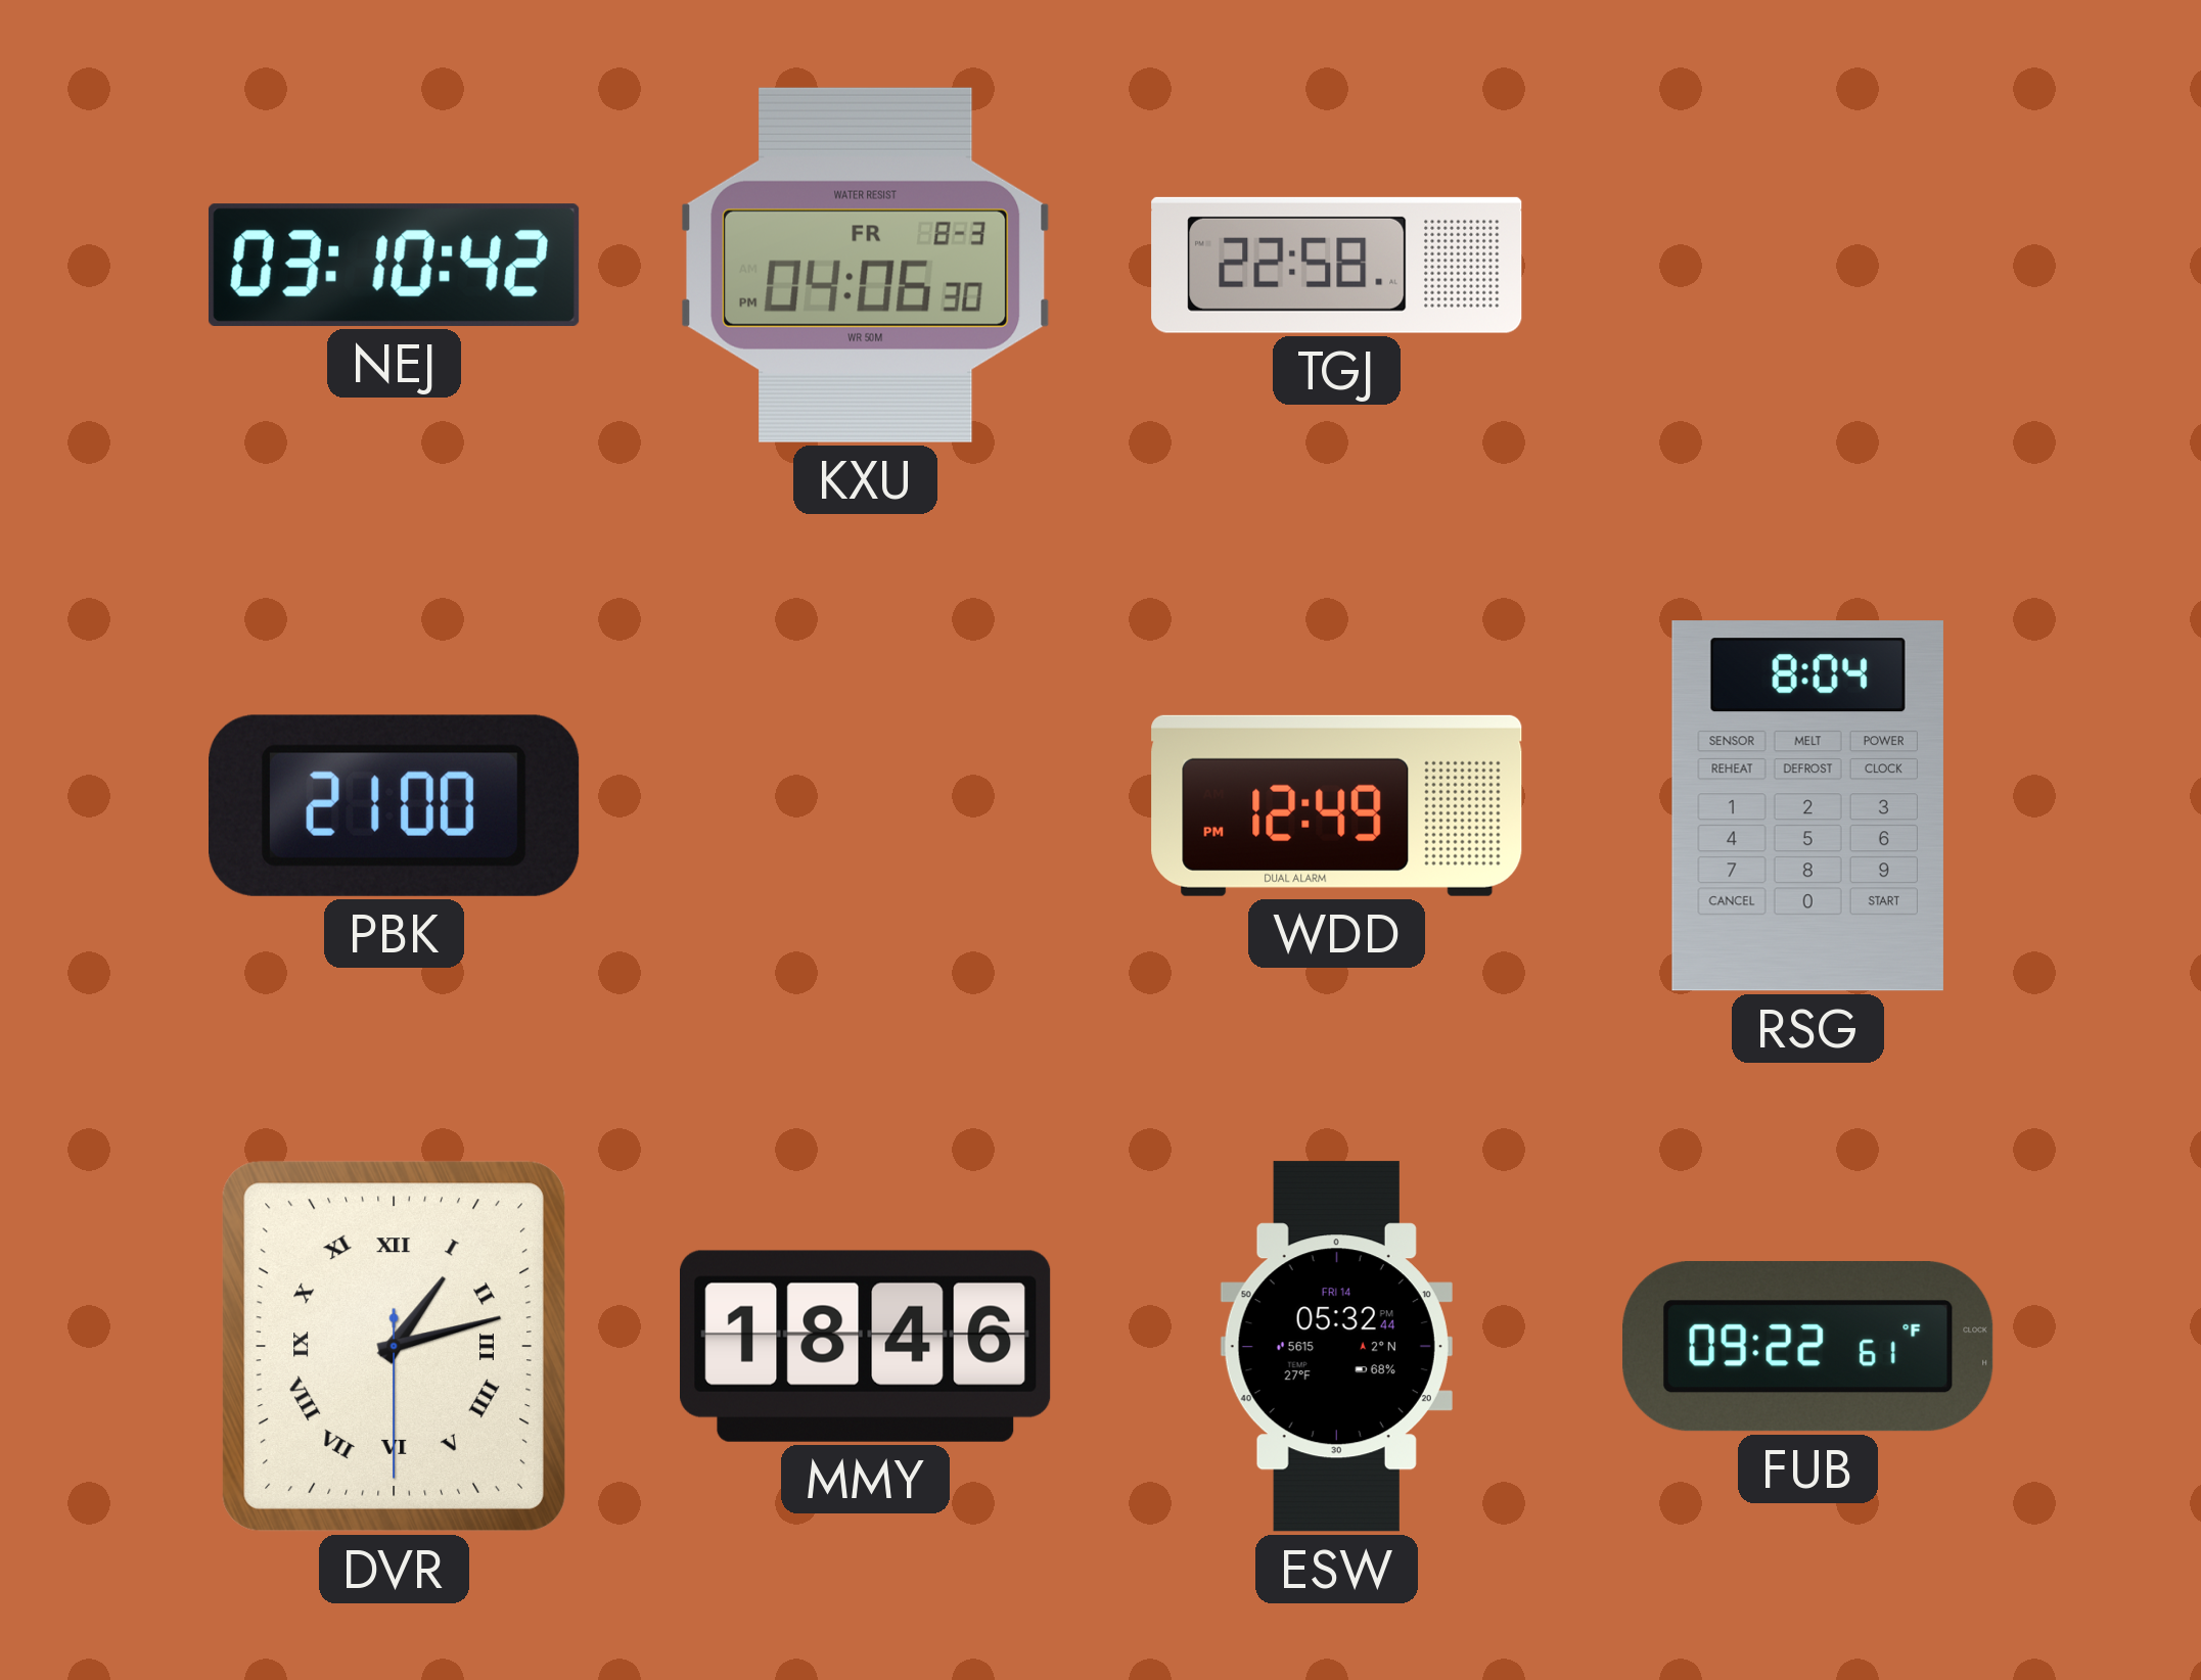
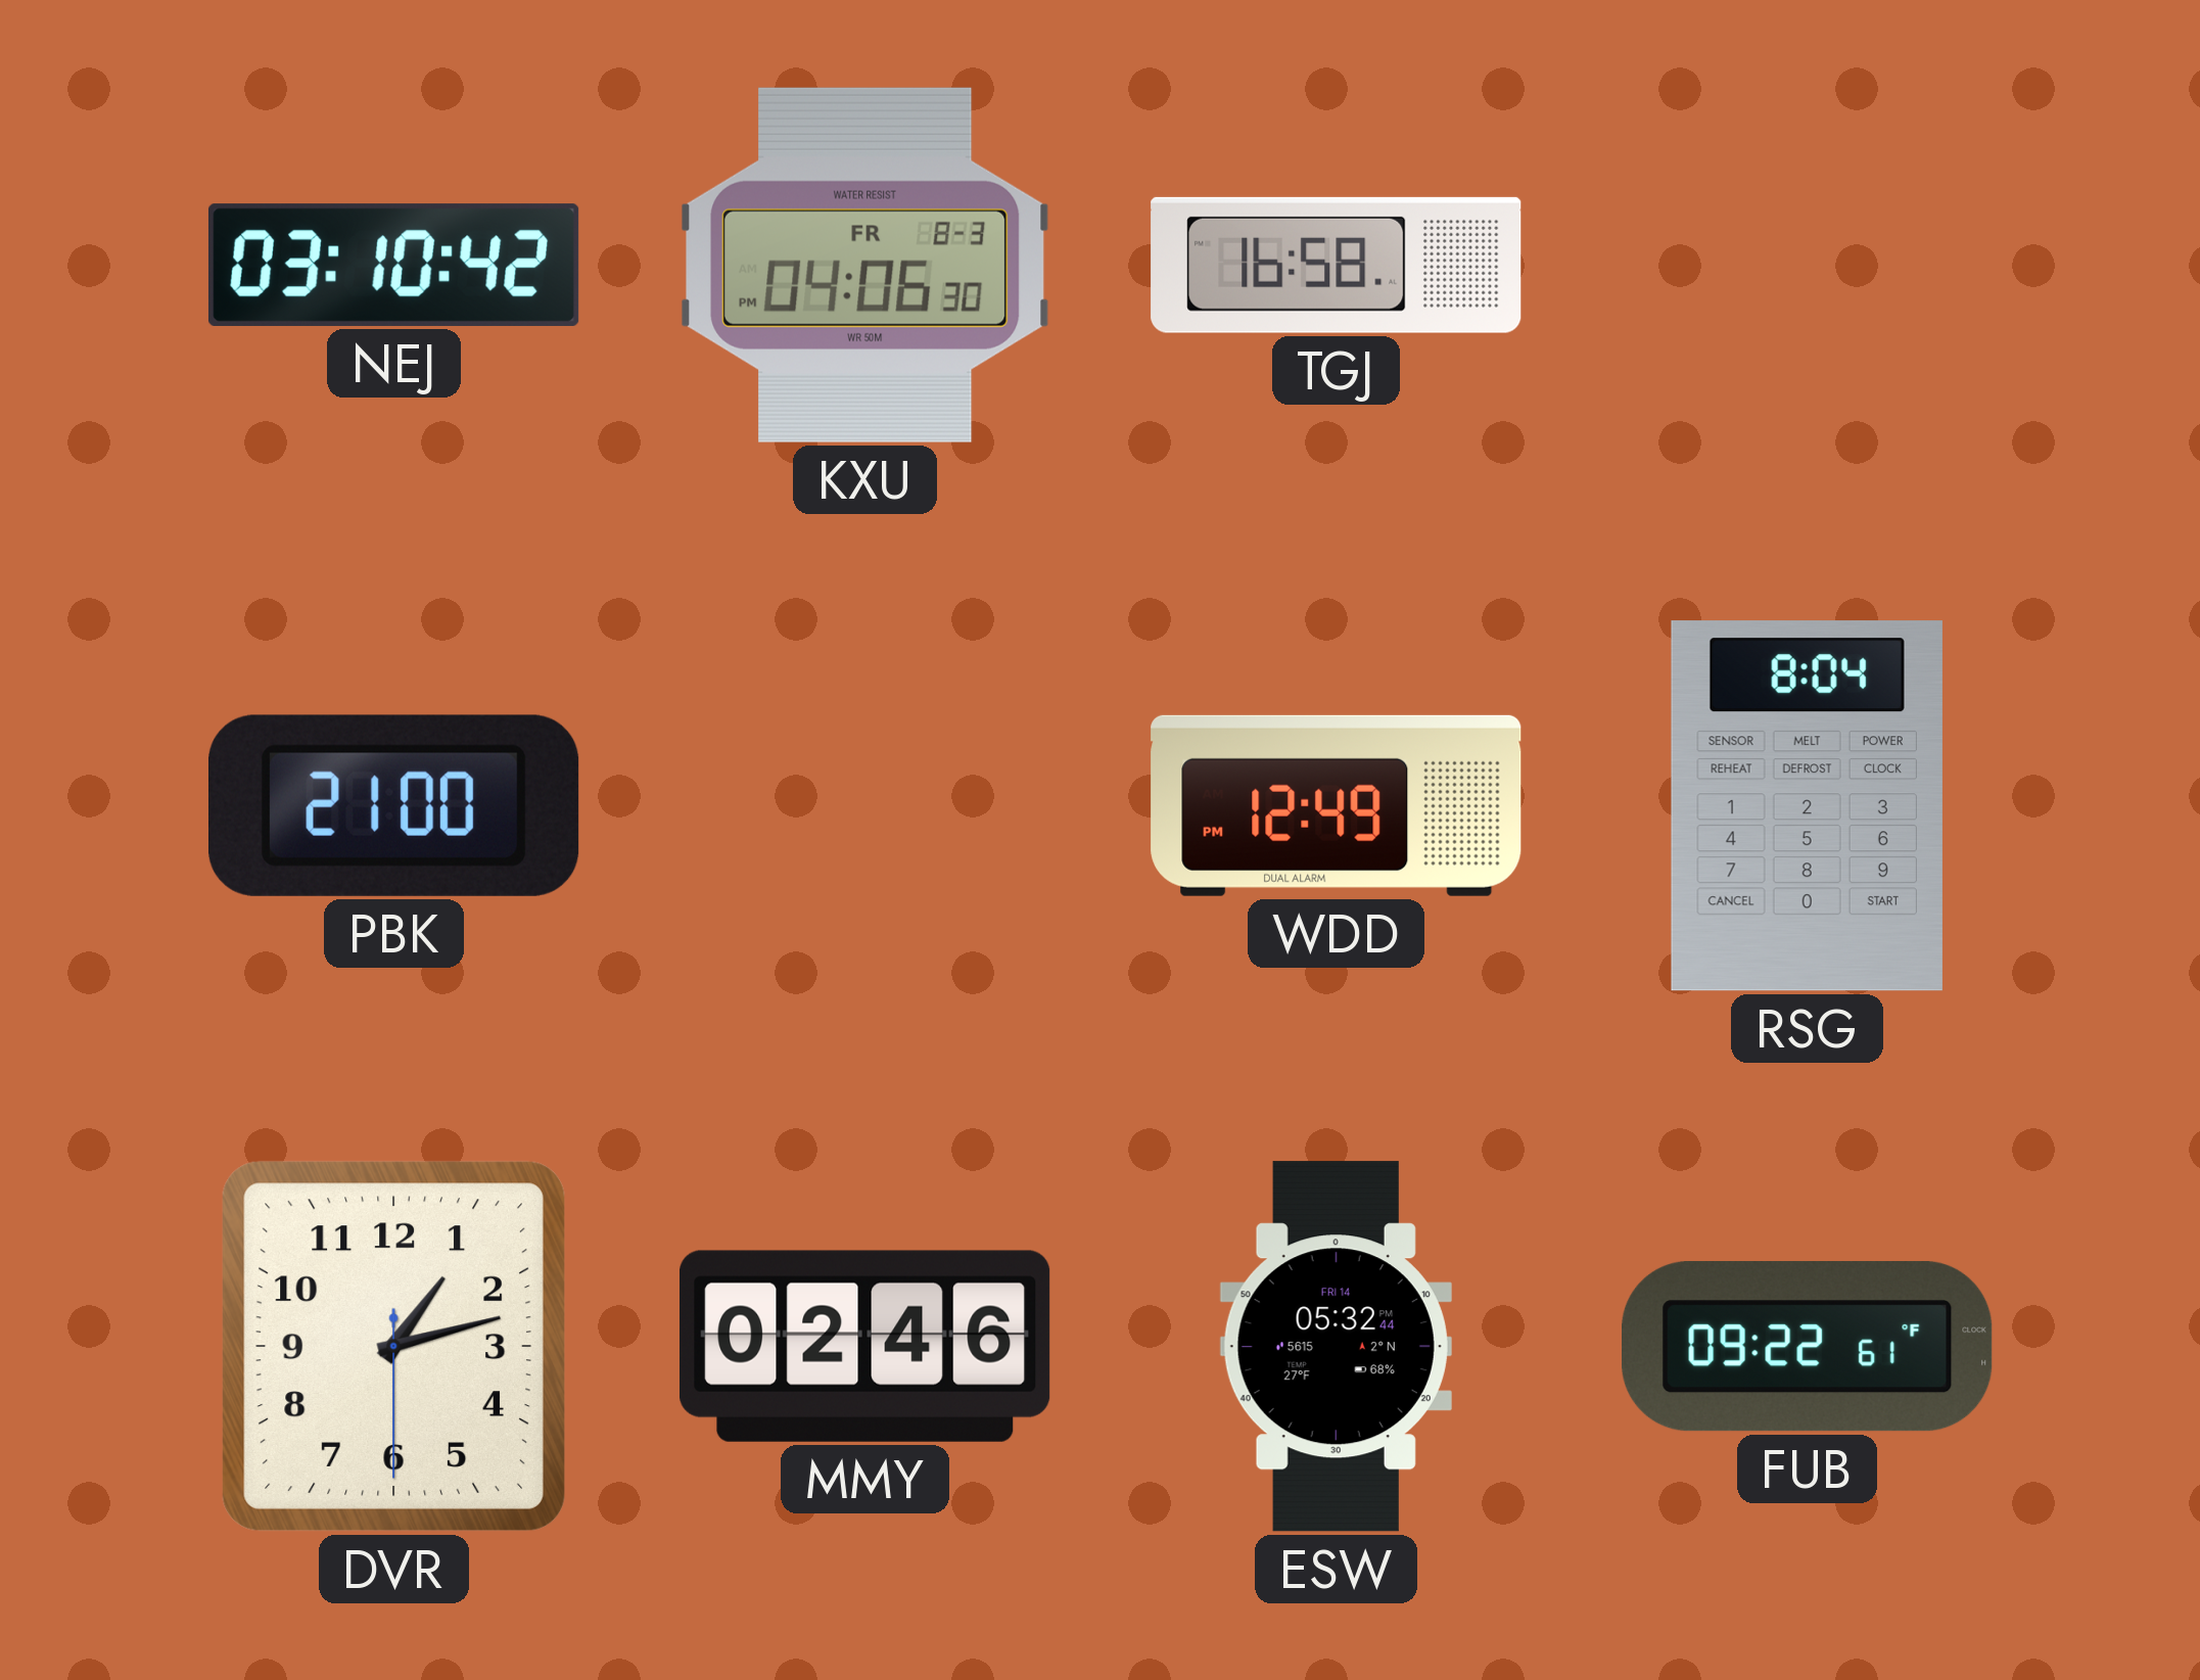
TGJ: 22:58 -> 16:58
DVR numerals: Roman -> Arabic
MMY: 18:46 -> 02:46
